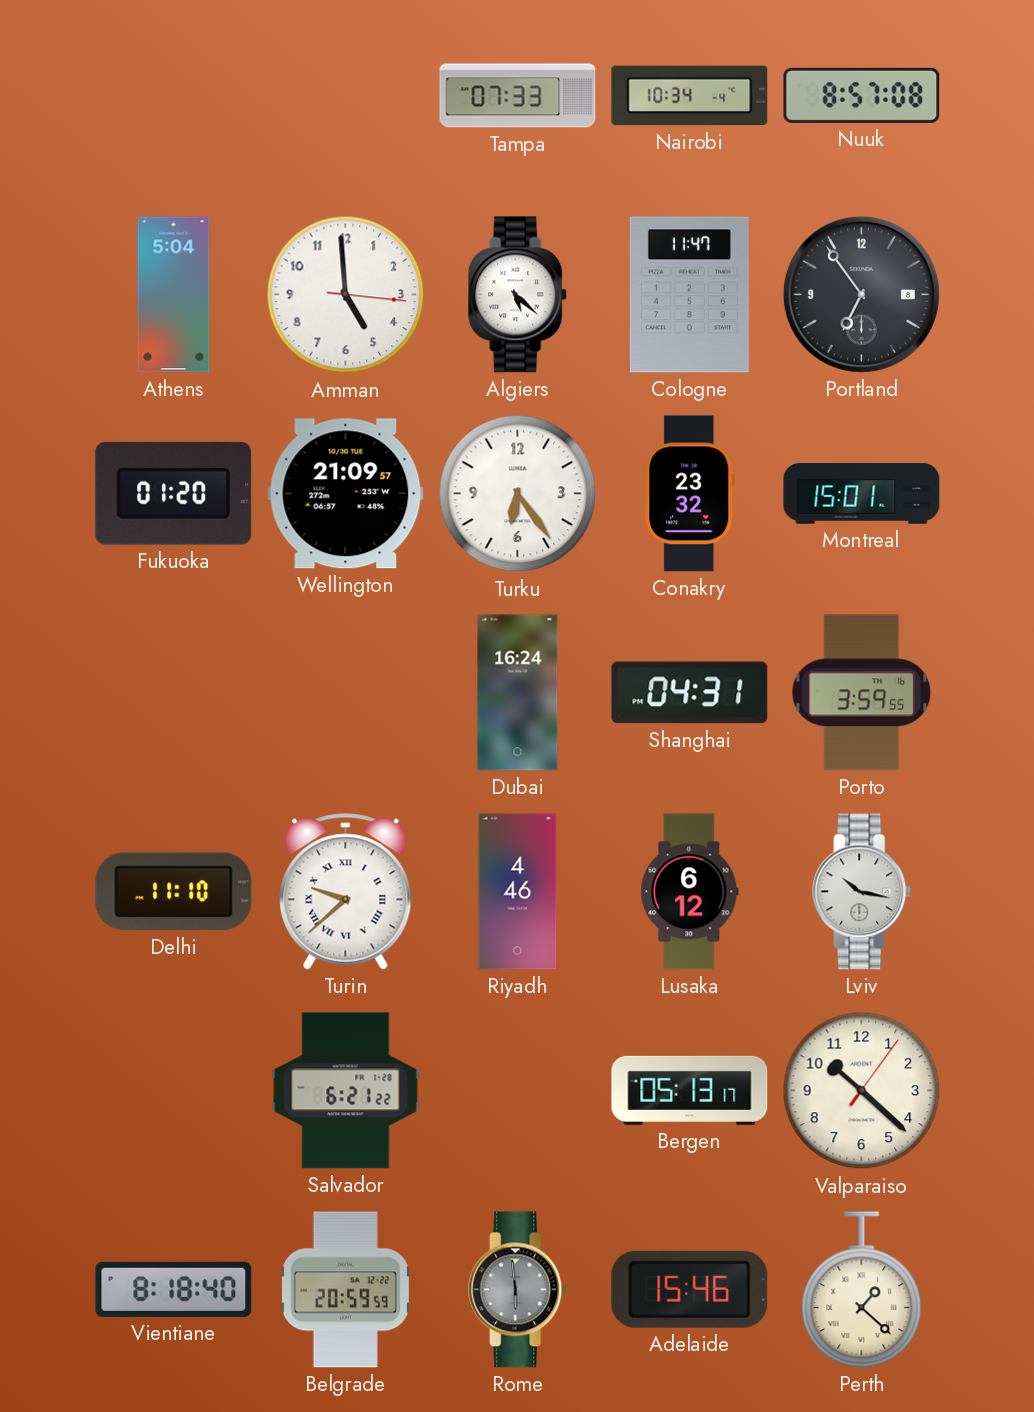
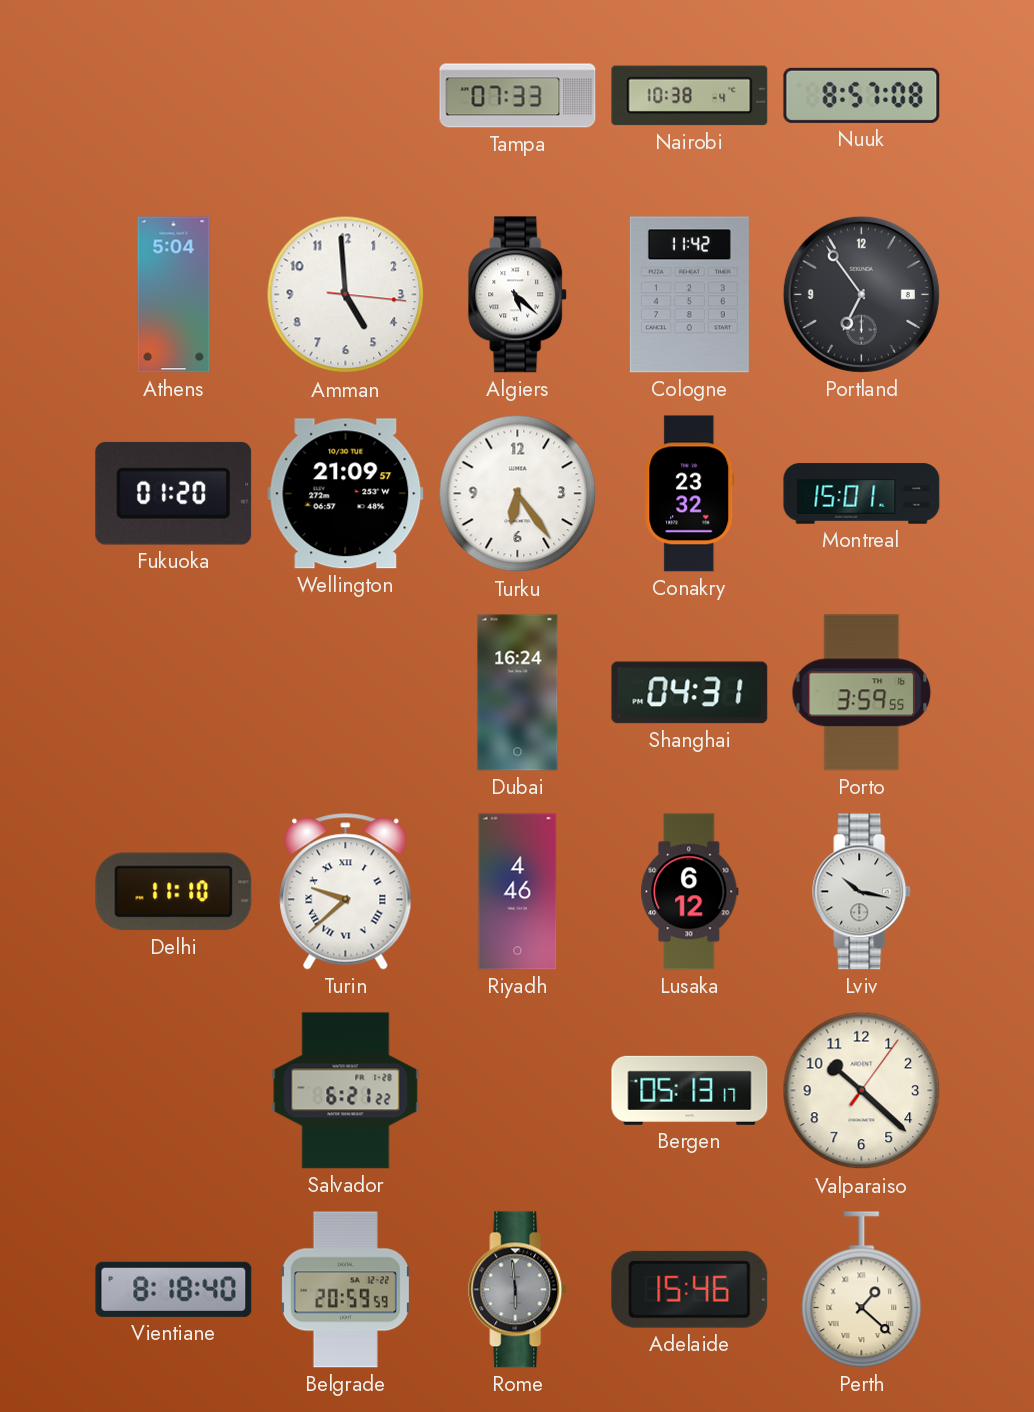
Nairobi: 10:34 -> 10:38
Cologne: 11:47 -> 11:42
